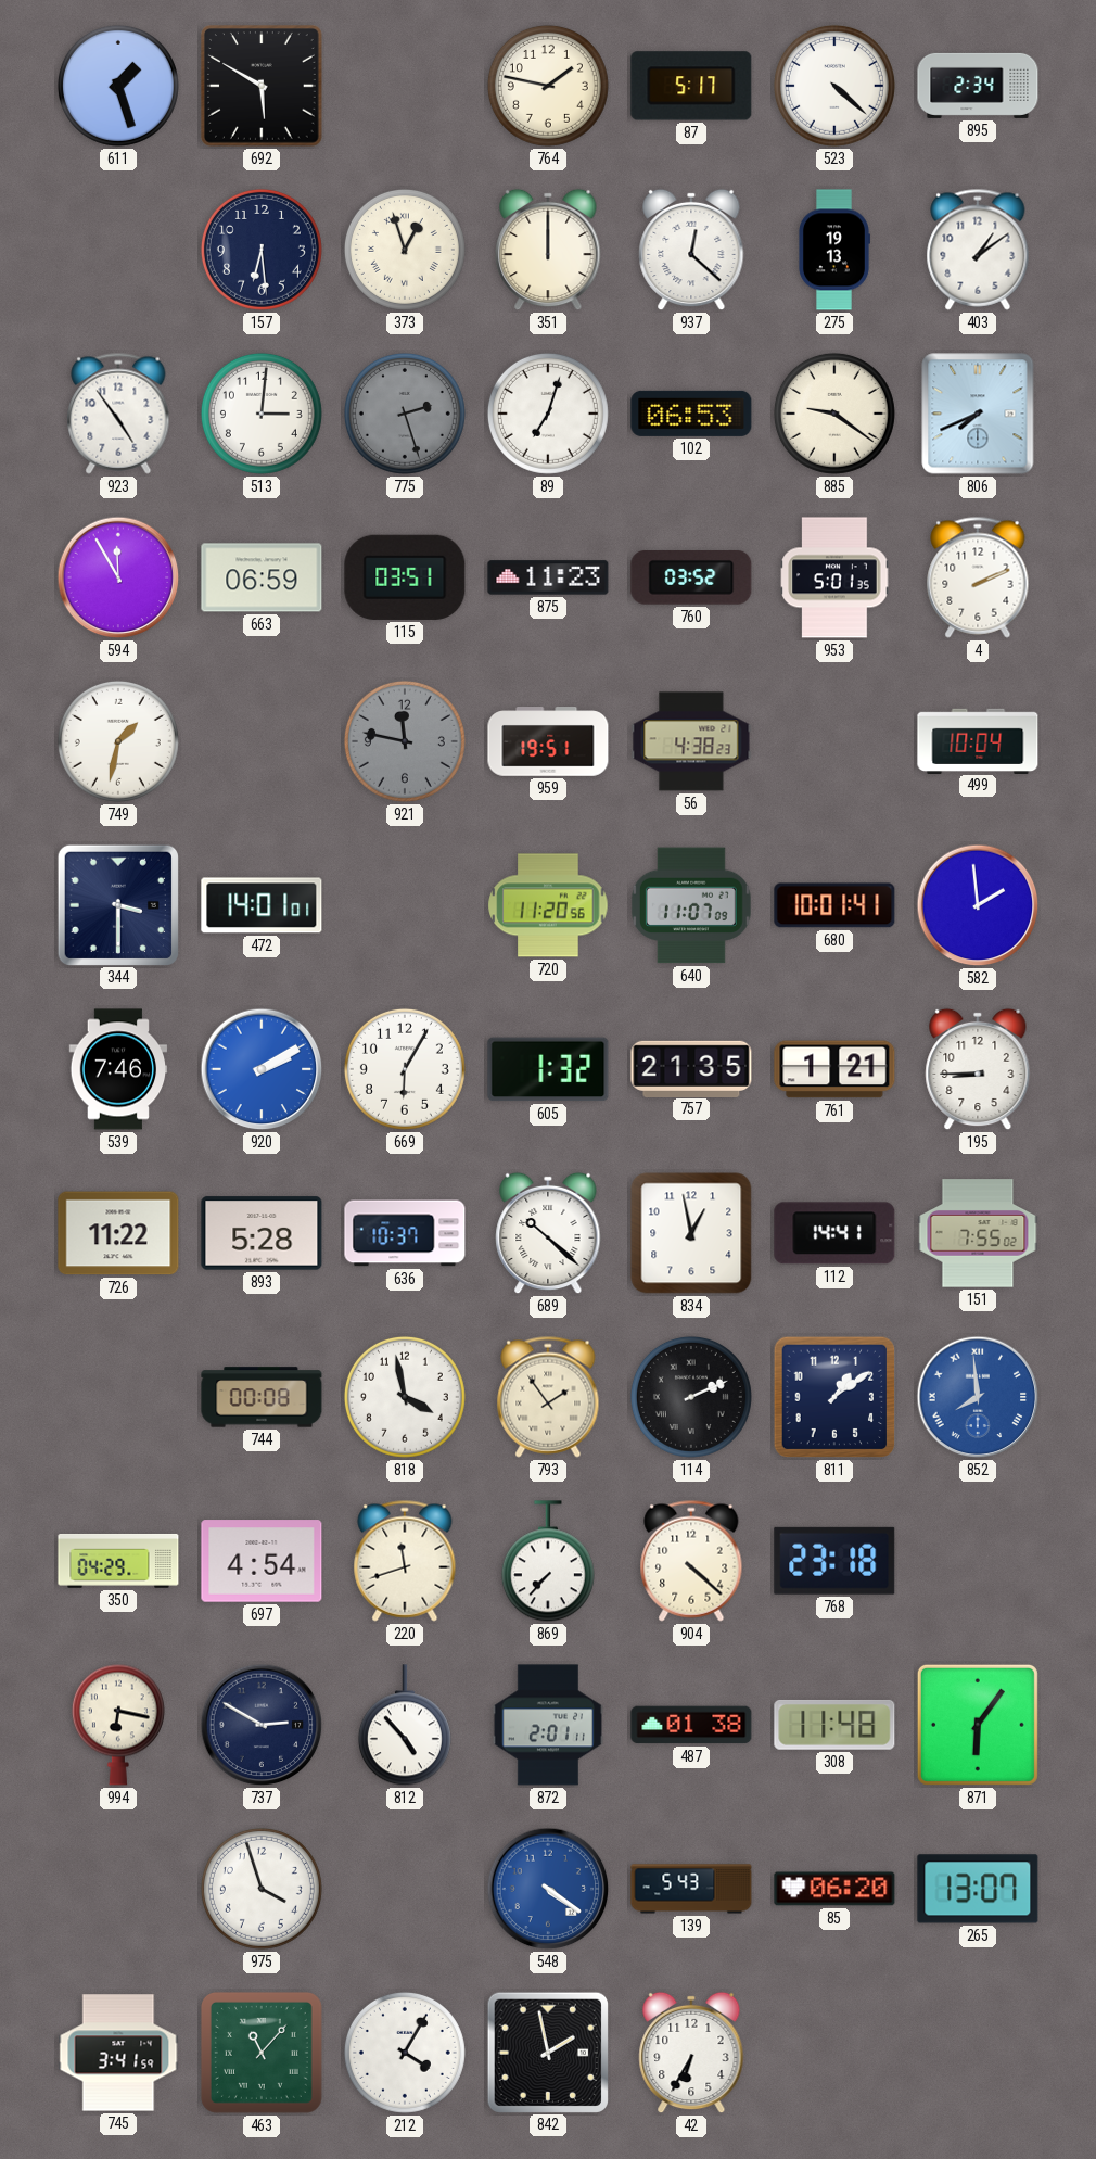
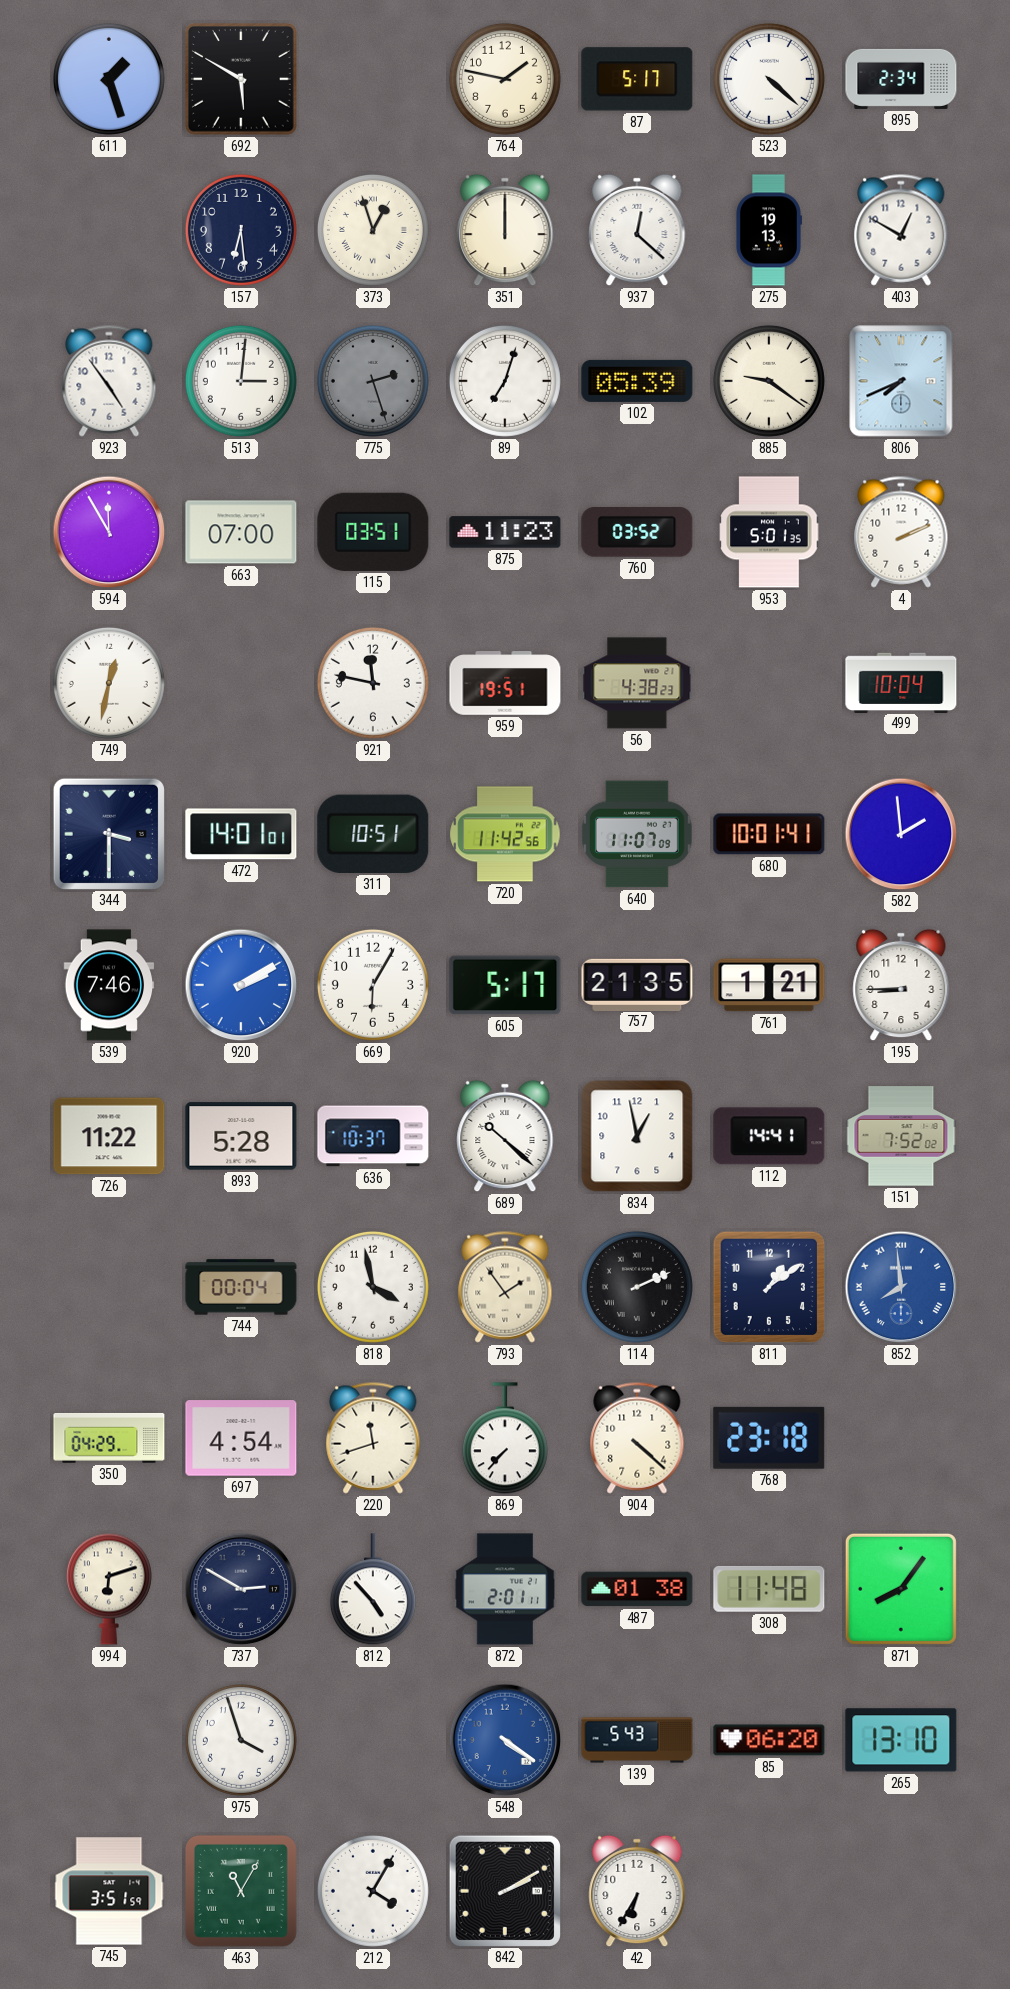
403: 1:09 -> 12:50
102: 06:53 -> 05:39
663: 06:59 -> 07:00
749: 1:32 -> 12:32
921 dial: grey -> white
311: none -> 10:51
720: 11:20 -> 11:42
605: 1:32 -> 5:17
151: 7:55 -> 7:52
744: 00:08 -> 00:04
994: 6:17 -> 6:12
871: 6:06 -> 8:06
265: 13:07 -> 13:10
745: 3:41 -> 3:51
463: 11:07 -> 11:05
842: 1:58 -> 2:10
